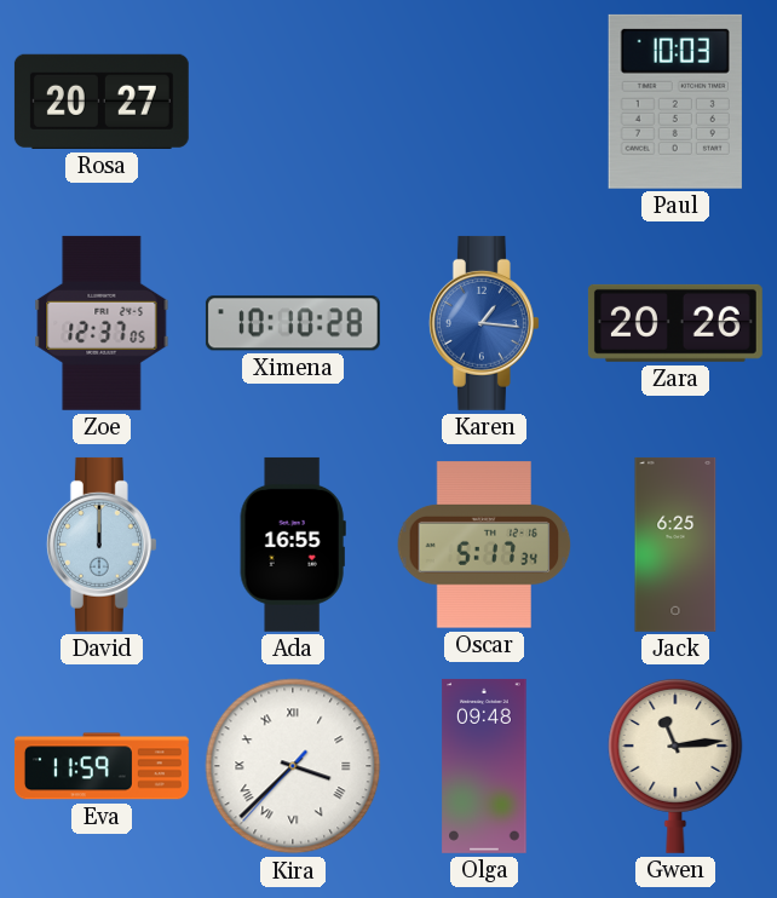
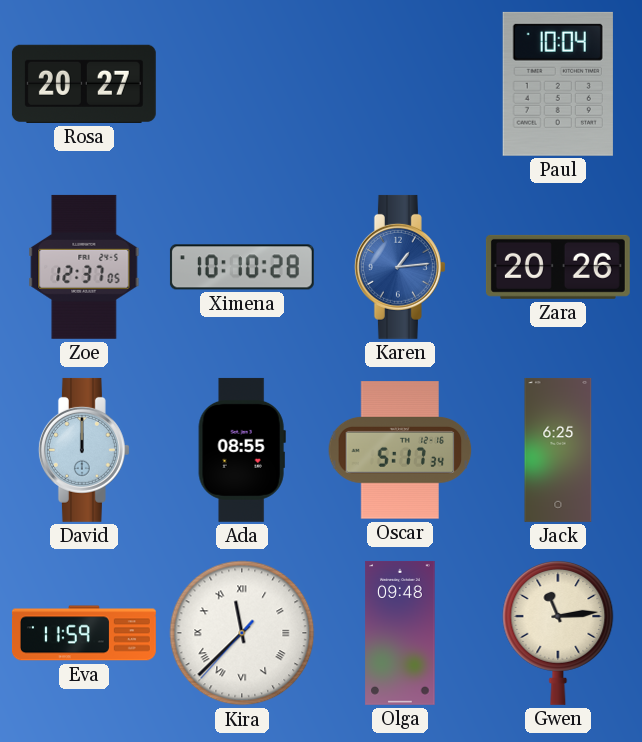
Paul: 10:03 -> 10:04
Karen: 1:16 -> 1:14
Ada: 16:55 -> 08:55
Kira: 3:37 -> 11:37
